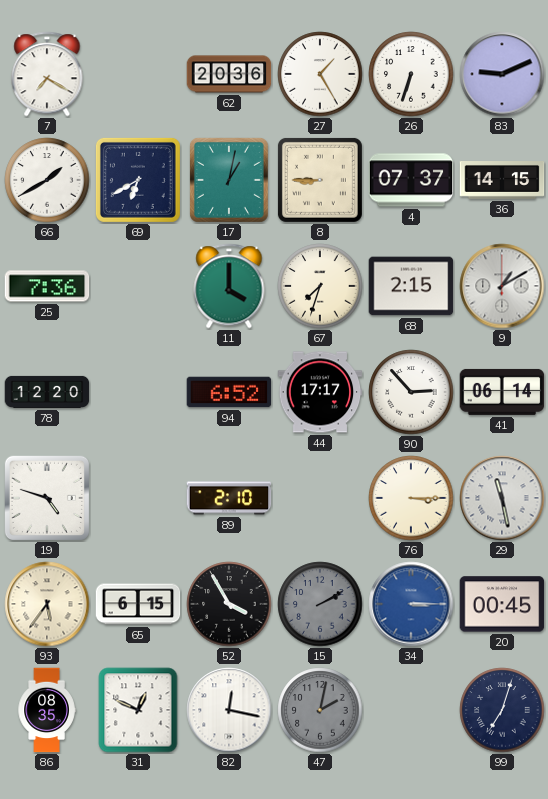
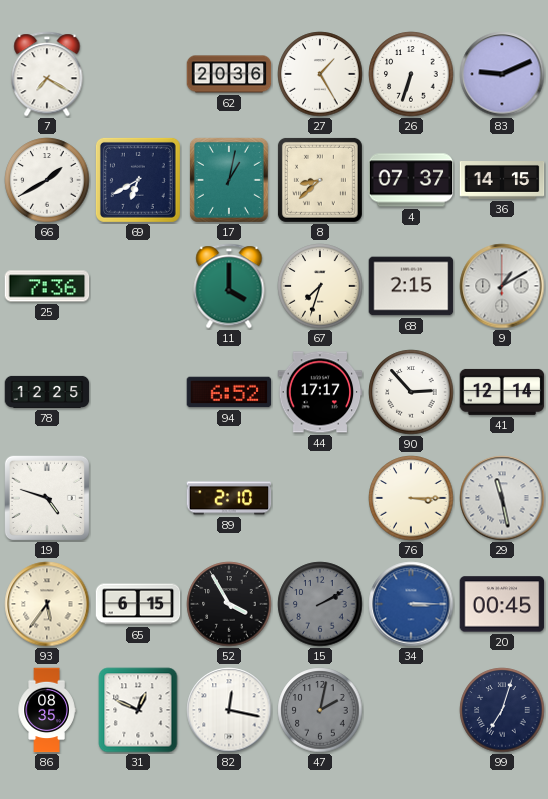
8: 8:45 -> 8:38
78: 12:20 -> 12:25
41: 06:14 -> 12:14
